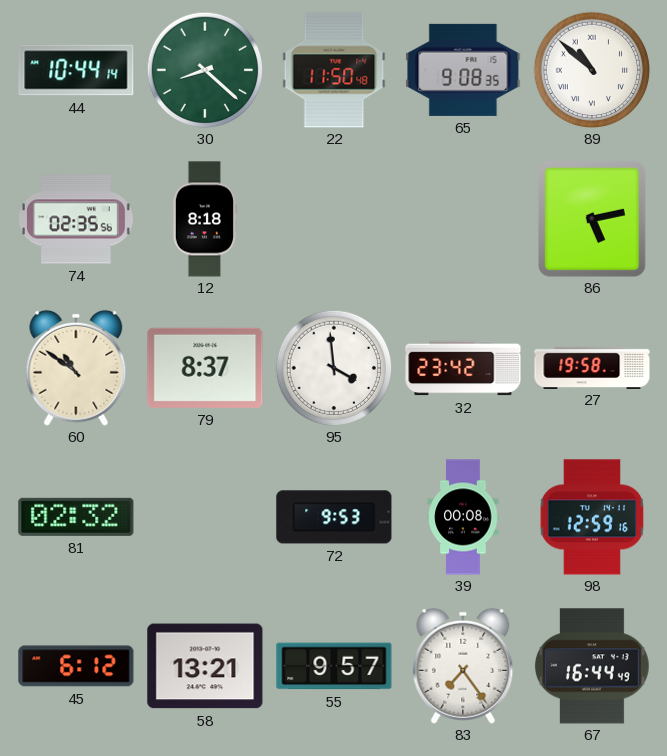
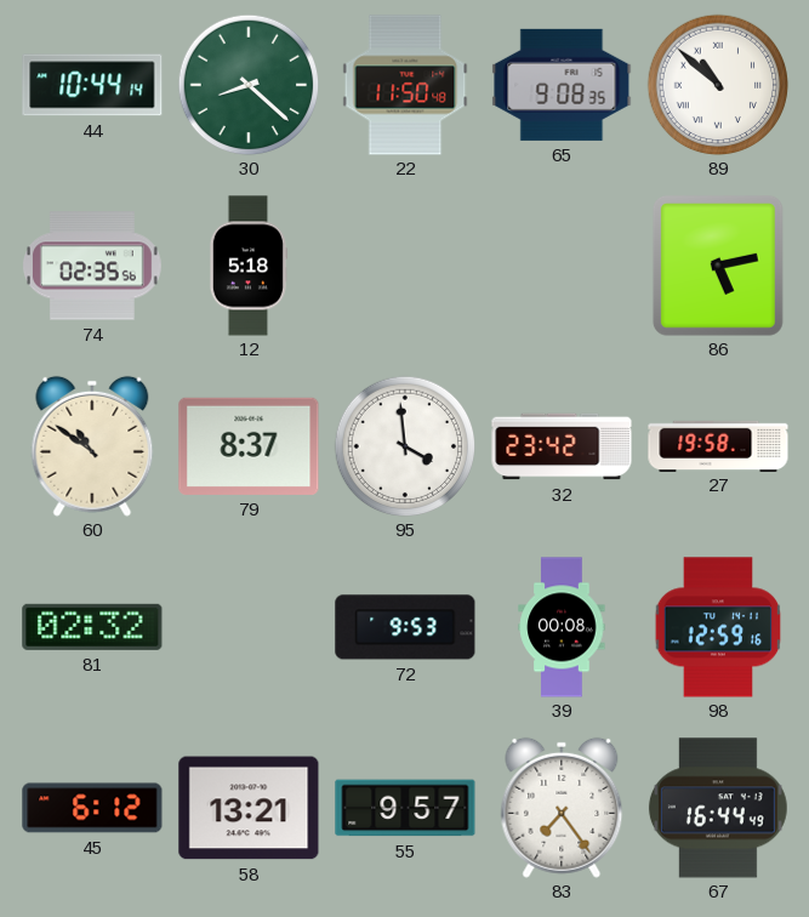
12: 8:18 -> 5:18
